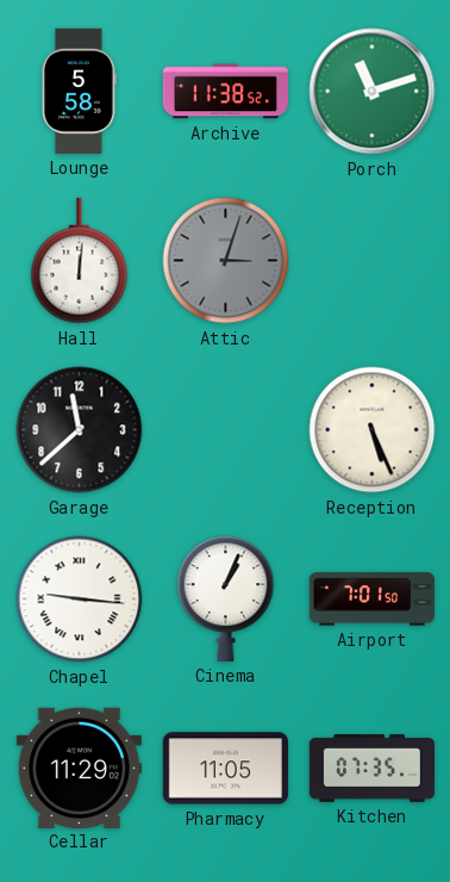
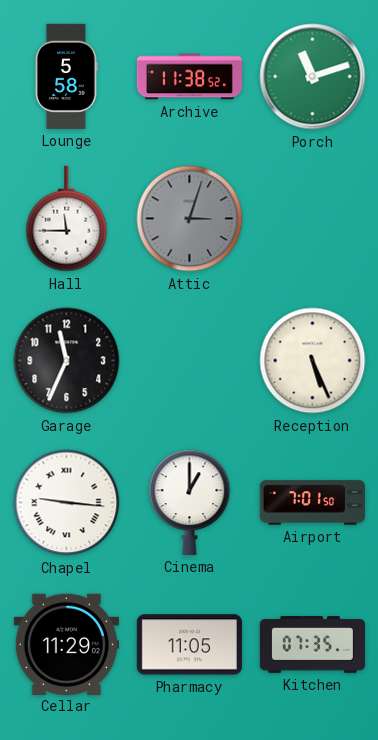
Hall: 12:01 -> 11:45
Garage: 11:38 -> 11:34
Cinema: 1:04 -> 1:00
